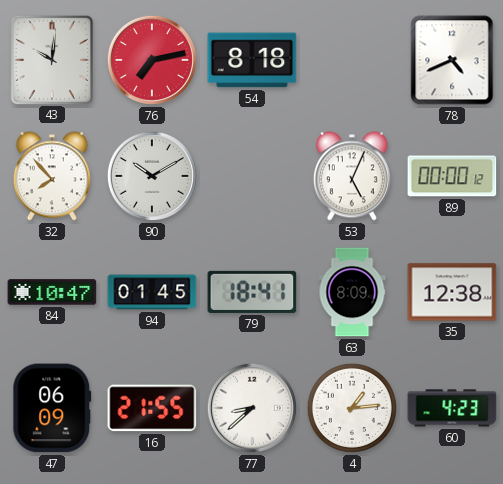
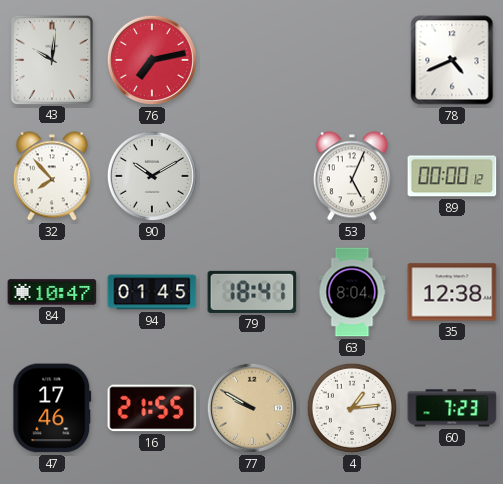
54: 8:18 -> none
63: 8:09 -> 8:04
47: 06:09 -> 17:46
77: 8:38 -> 9:50
77 dial: white -> champagne
60: 4:23 -> 7:23
